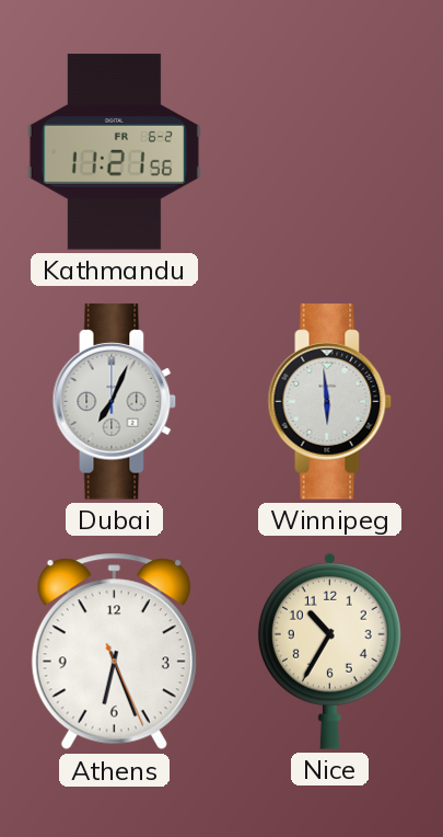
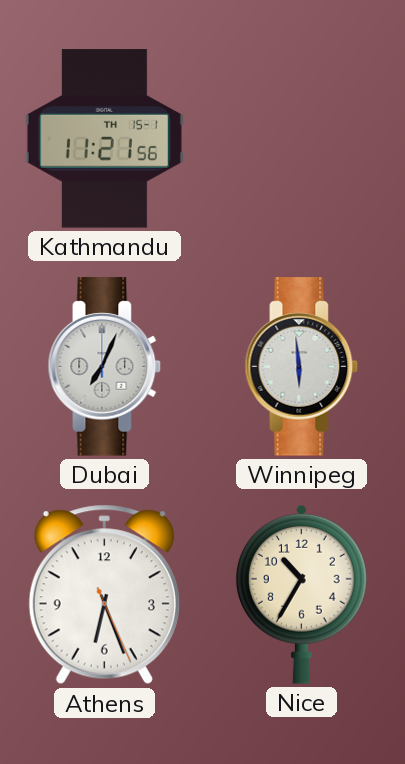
Kathmandu date: FR 6-2 -> TH 15-1
